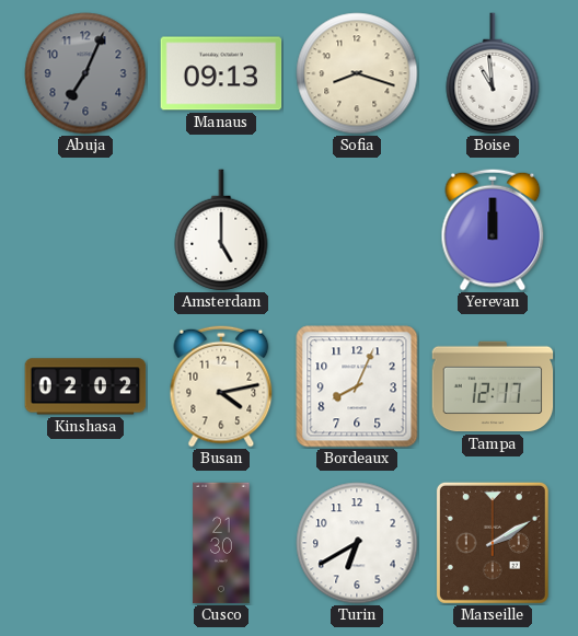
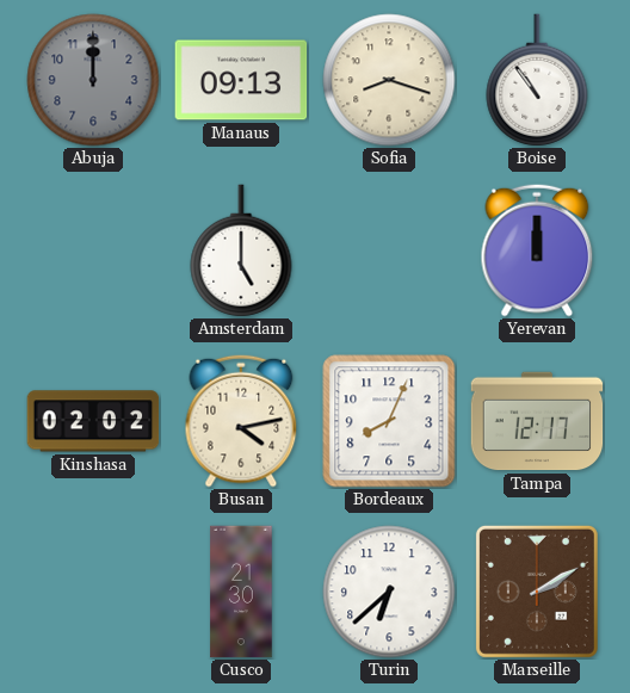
Abuja: 7:04 -> 12:00
Boise: 10:59 -> 10:54
Turin: 6:40 -> 6:38
